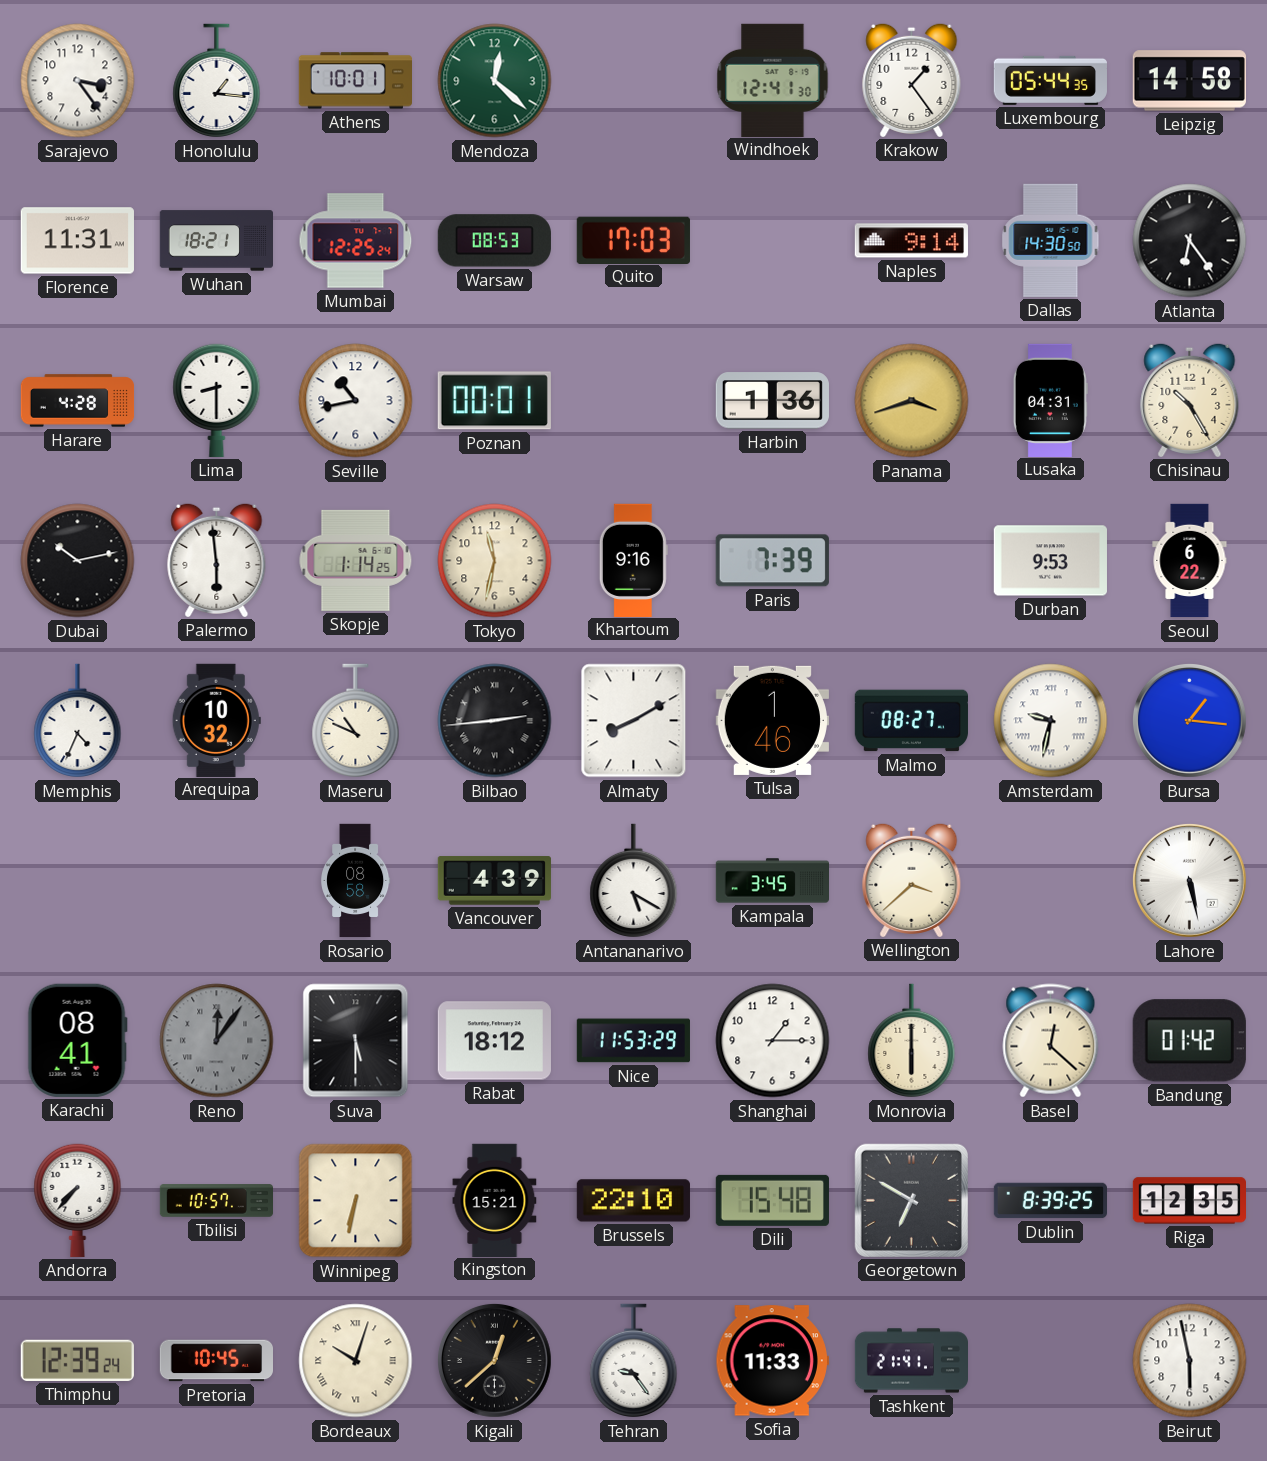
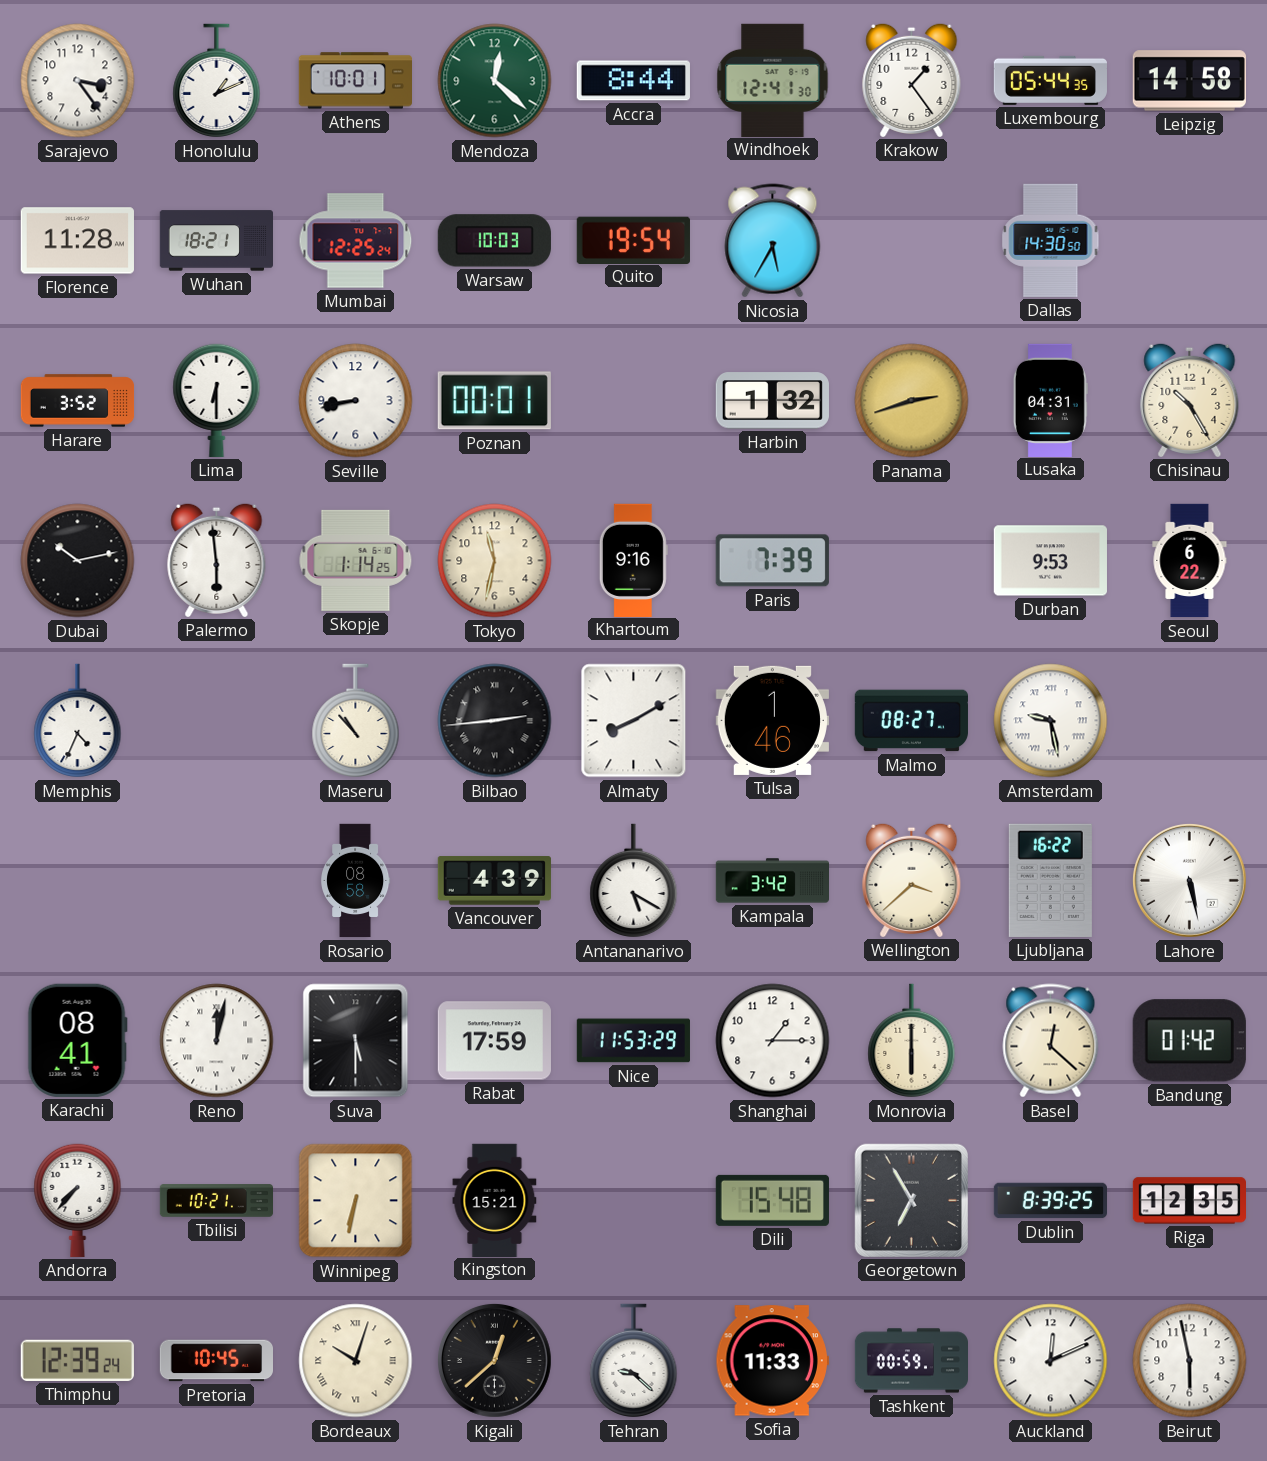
Honolulu: 1:16 -> 1:11
Accra: none -> 8:44
Florence: 11:31 -> 11:28
Warsaw: 08:53 -> 10:03
Quito: 17:03 -> 19:54
Nicosia: none -> 5:35
Naples: 9:14 -> none
Atlanta: 6:24 -> none
Harare: 4:28 -> 3:52
Lima: 8:30 -> 6:30
Seville: 10:43 -> 8:43
Harbin: 1:36 -> 1:32
Panama: 3:42 -> 2:42
Arequipa: 10:32 -> none
Maseru: 10:49 -> 10:53
Amsterdam: 9:32 -> 9:28
Bursa: 1:16 -> none
Kampala: 3:45 -> 3:42
Ljubljana: none -> 16:22
Reno: 12:06 -> 12:02
Reno dial: grey -> white
Rabat: 18:12 -> 17:59
Tbilisi: 10:57 -> 10:21
Brussels: 22:10 -> none
Georgetown: 6:50 -> 6:55
Tehran: 9:24 -> 9:22
Tashkent: 21:41 -> 00:59
Auckland: none -> 12:11
